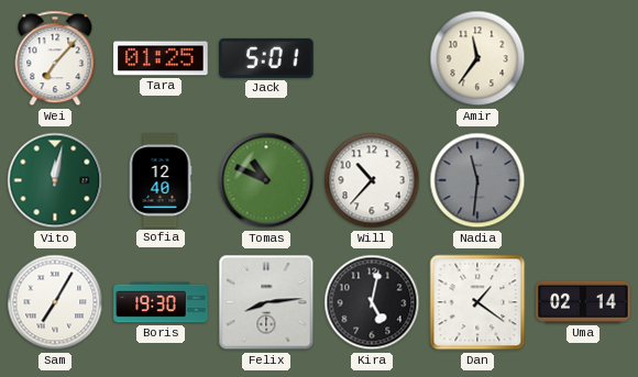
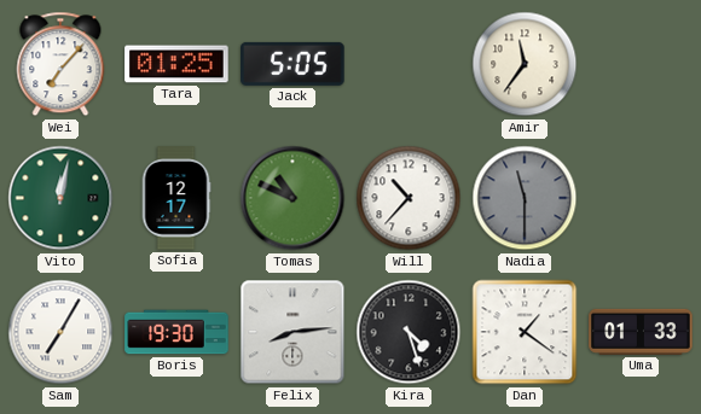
Jack: 5:01 -> 5:05
Sofia: 12:40 -> 12:17
Nadia: 11:31 -> 11:30
Kira: 5:02 -> 4:27
Uma: 02:14 -> 01:33
